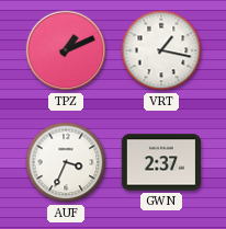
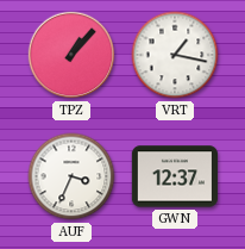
TPZ: 1:11 -> 1:07
GWN: 2:37 -> 12:37
